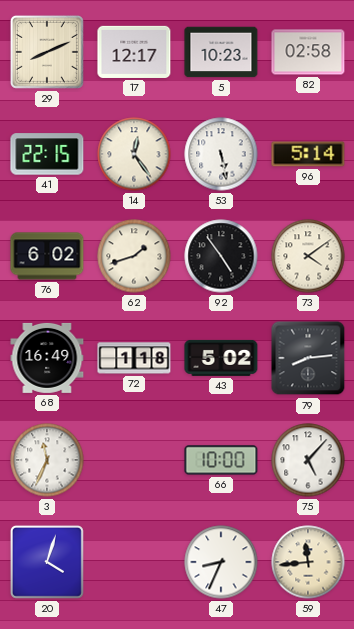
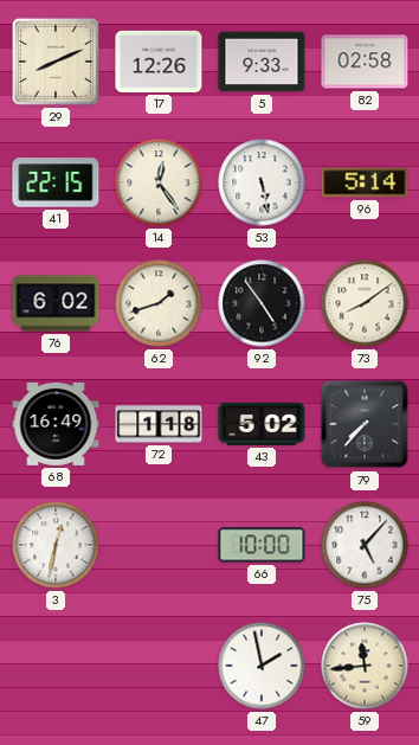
17: 12:17 -> 12:26
5: 10:23 -> 9:33
73: 4:09 -> 8:09
79: 8:14 -> 7:37
3: 11:34 -> 12:32
20: 4:03 -> none
47: 8:34 -> 1:58
